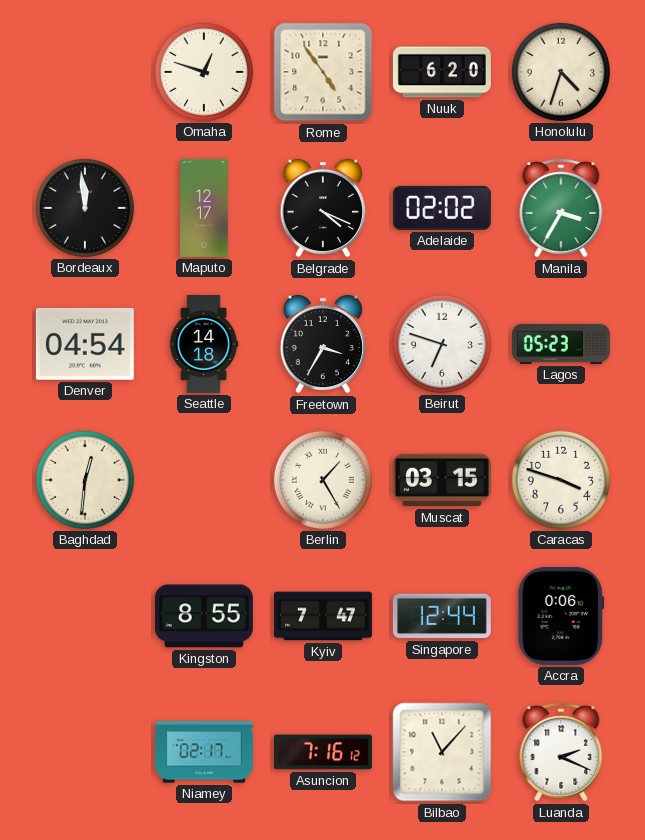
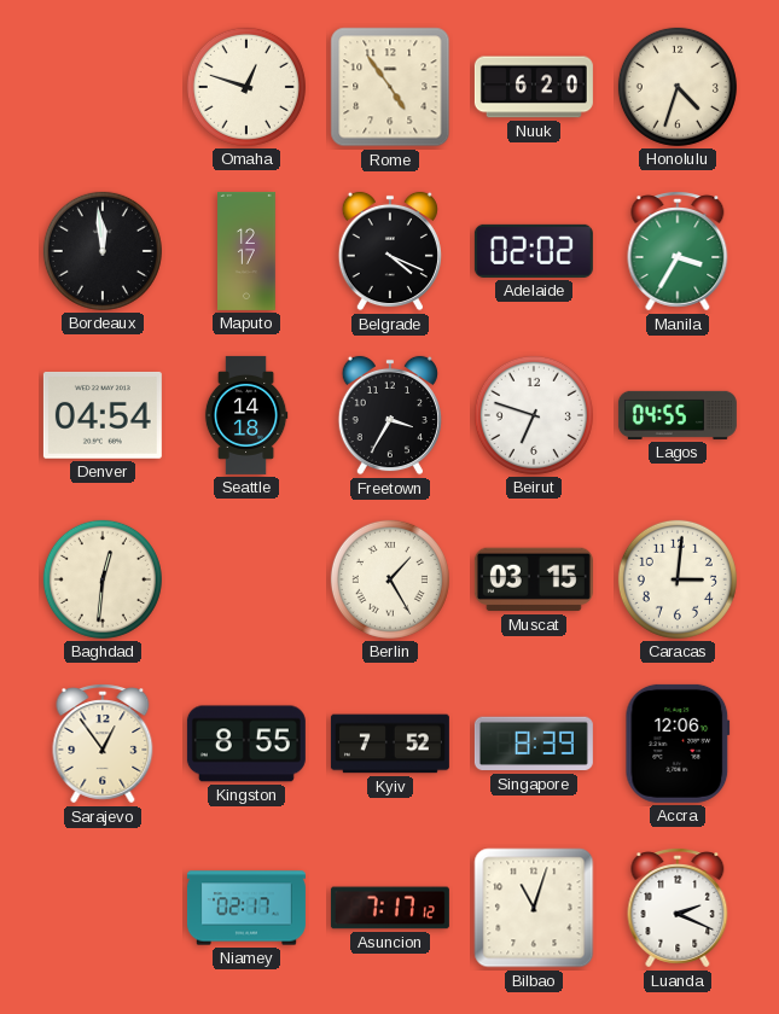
Lagos: 05:23 -> 04:55
Caracas: 3:48 -> 3:01
Sarajevo: none -> 12:54
Kyiv: 7:47 -> 7:52
Singapore: 12:44 -> 8:39
Accra: 0:06 -> 12:06
Asuncion: 7:16 -> 7:17
Bilbao: 11:07 -> 11:03
